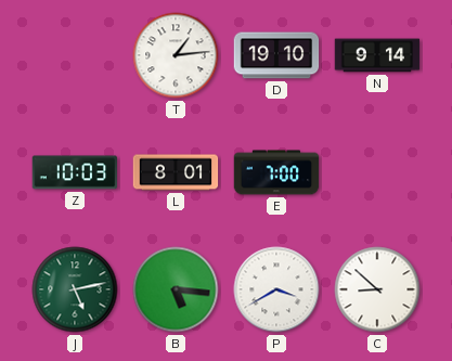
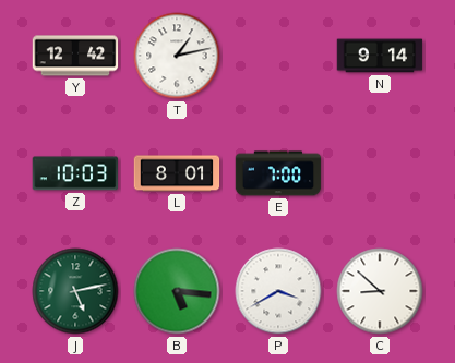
Y: none -> 12:42
T: 1:14 -> 1:13
D: 19:10 -> none
